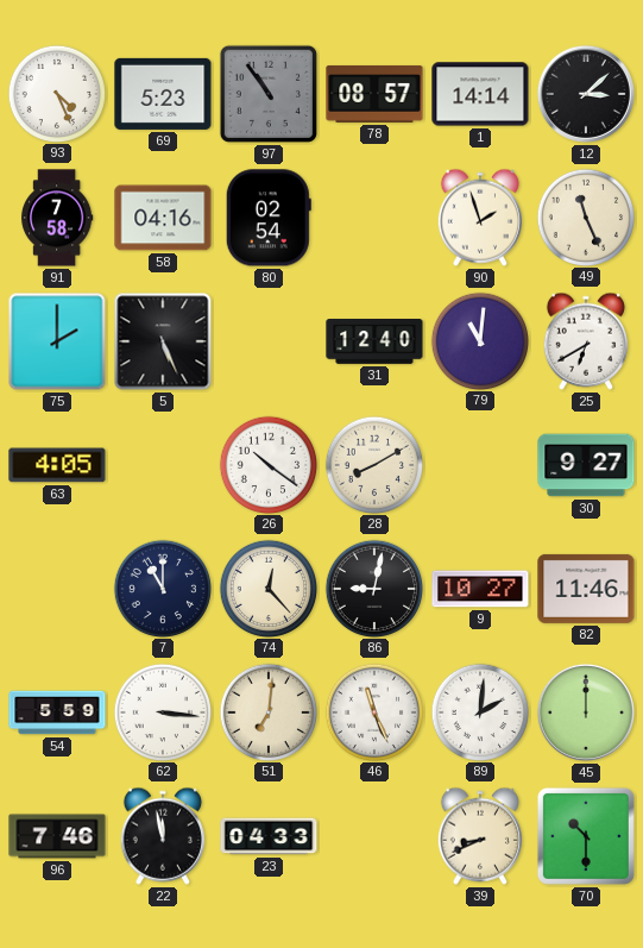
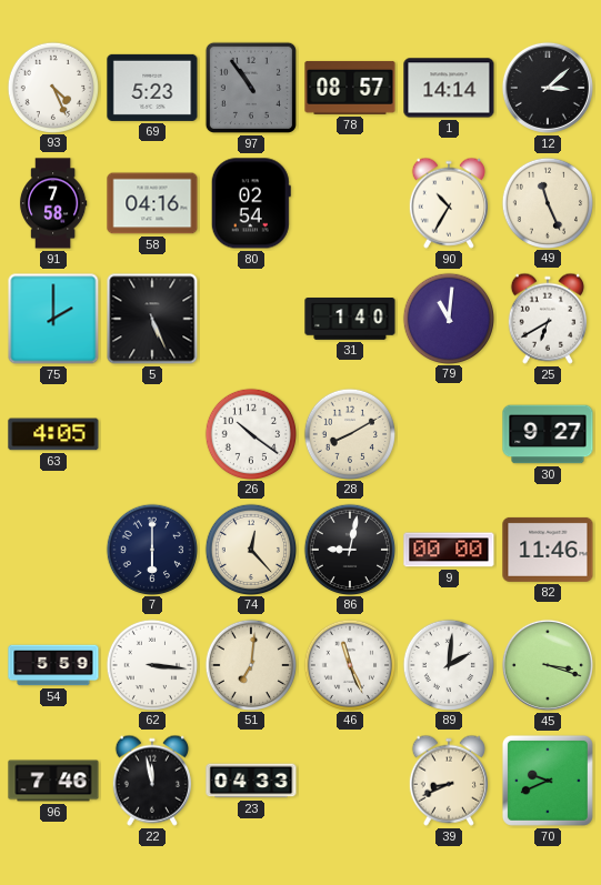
90: 1:57 -> 10:35
31: 12:40 -> 1:40
7: 11:00 -> 6:00
9: 10:27 -> 00:00
45: 12:00 -> 3:18
70: 10:30 -> 9:41
